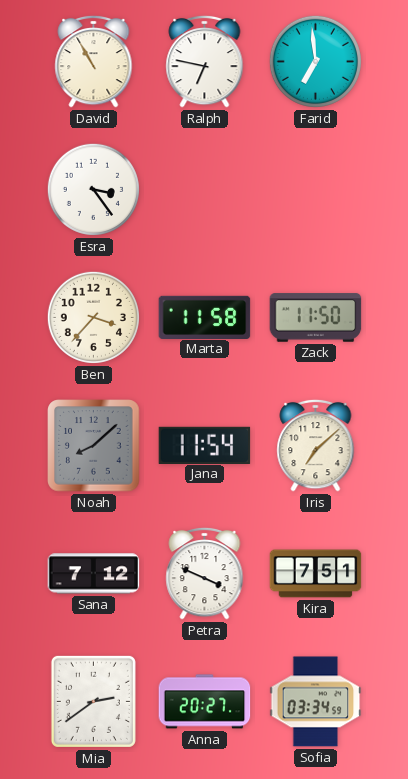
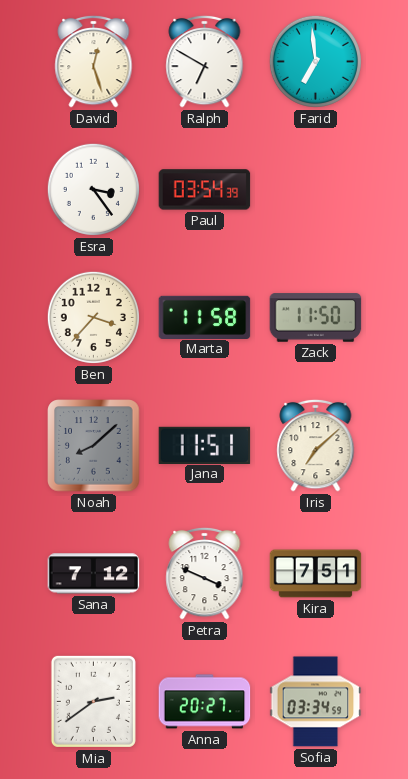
David: 10:55 -> 12:27
Ralph: 6:47 -> 6:50
Paul: none -> 03:54
Jana: 11:54 -> 11:51
